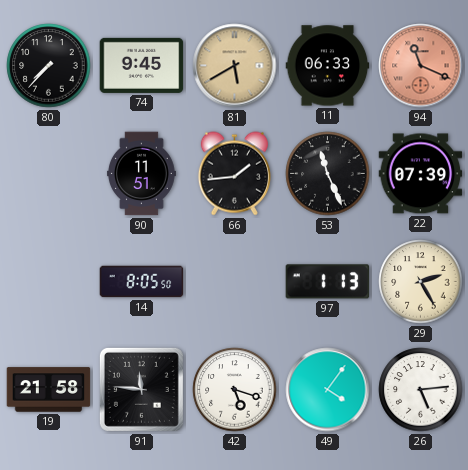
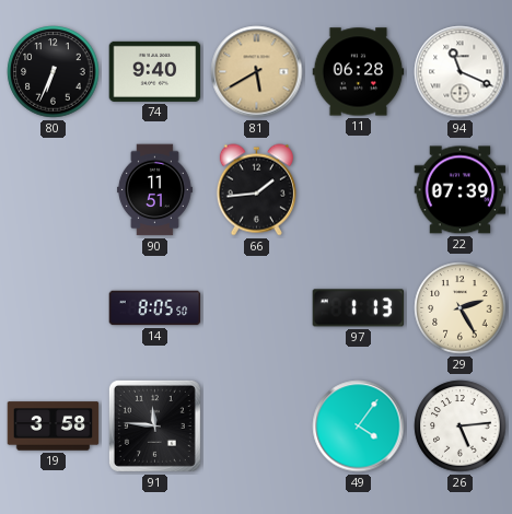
80: 7:37 -> 6:34
74: 9:45 -> 9:40
11: 06:33 -> 06:28
94 dial: salmon -> white
53: 11:26 -> none
19: 21:58 -> 3:58
42: 5:18 -> none
